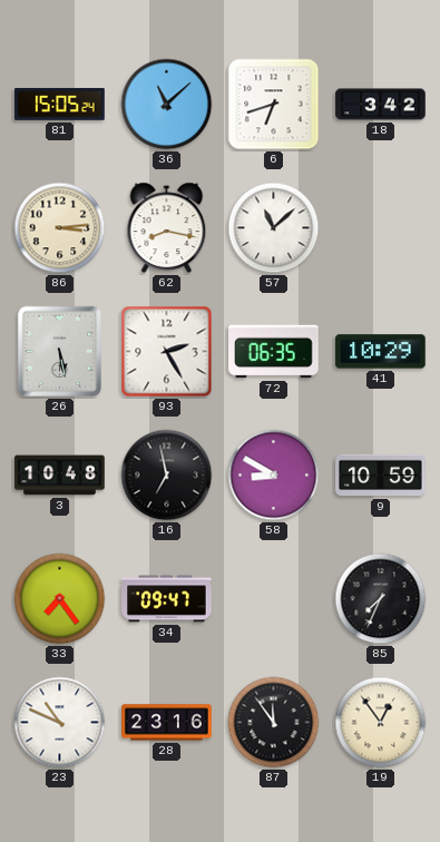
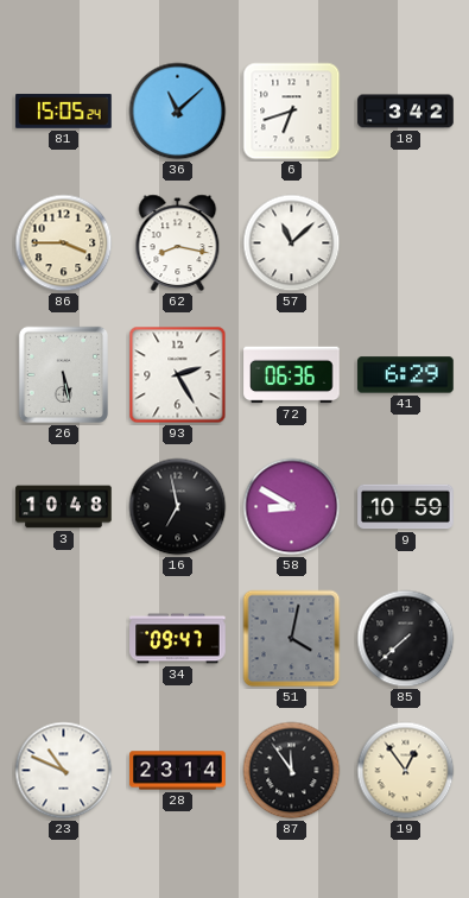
86: 3:14 -> 3:45
72: 06:35 -> 06:36
41: 10:29 -> 6:29
33: 7:24 -> none
51: none -> 4:02
85: 7:34 -> 7:38
28: 23:16 -> 23:14
